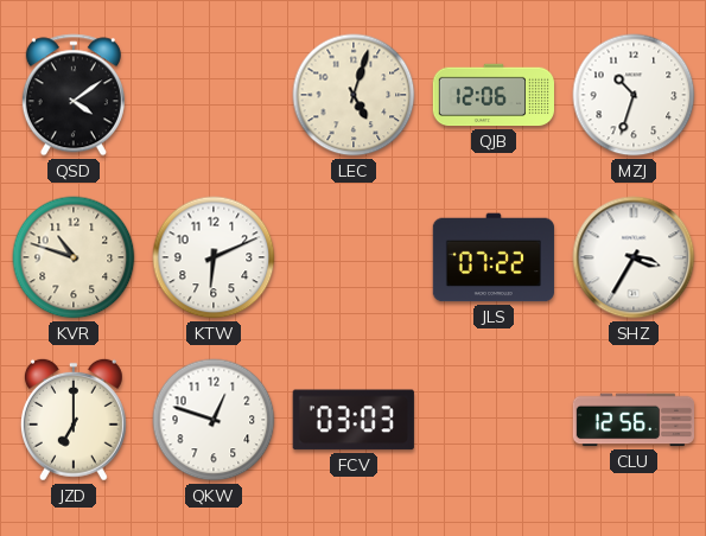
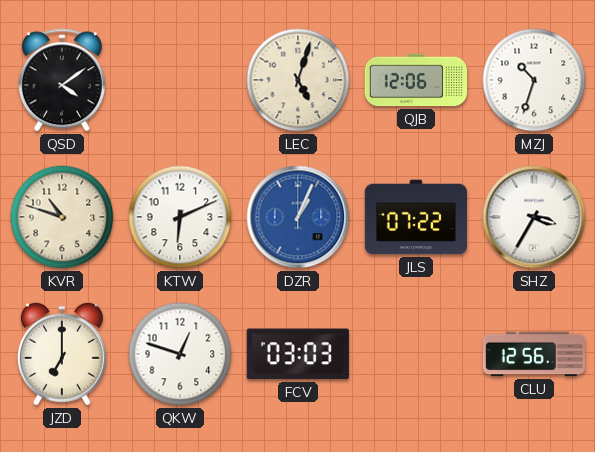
DZR: none -> 1:04
